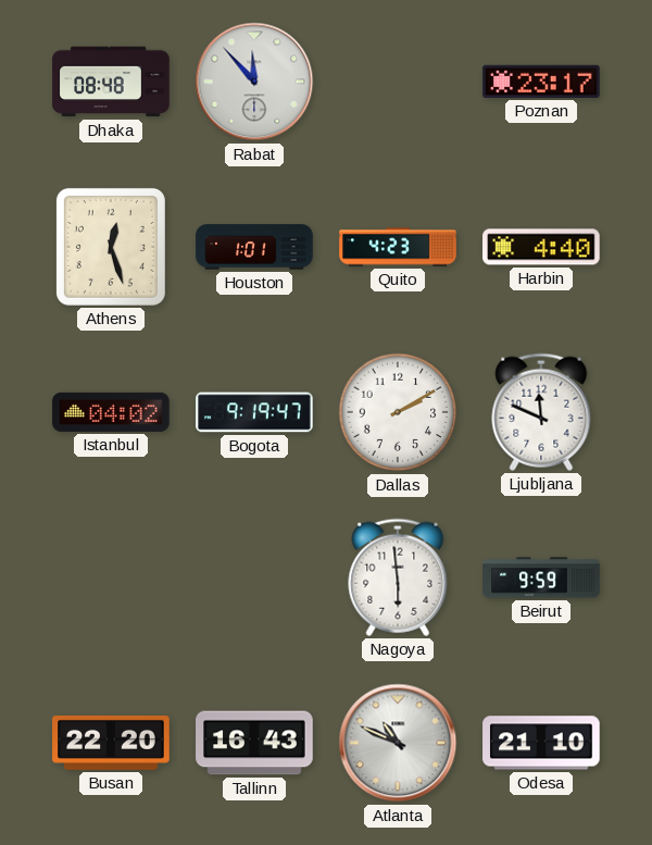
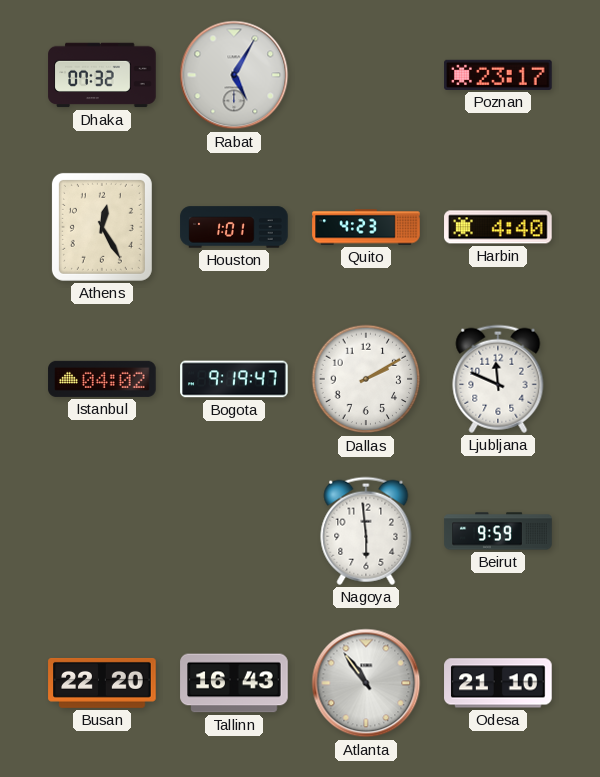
Dhaka: 08:48 -> 07:32
Rabat: 11:53 -> 5:05
Athens: 12:27 -> 12:25
Atlanta: 10:49 -> 10:54
